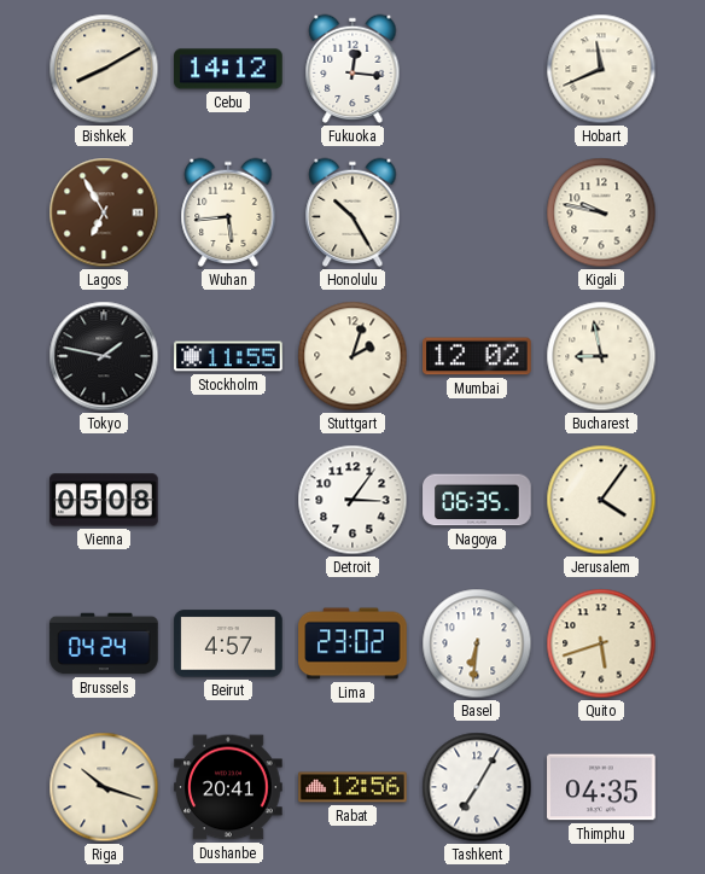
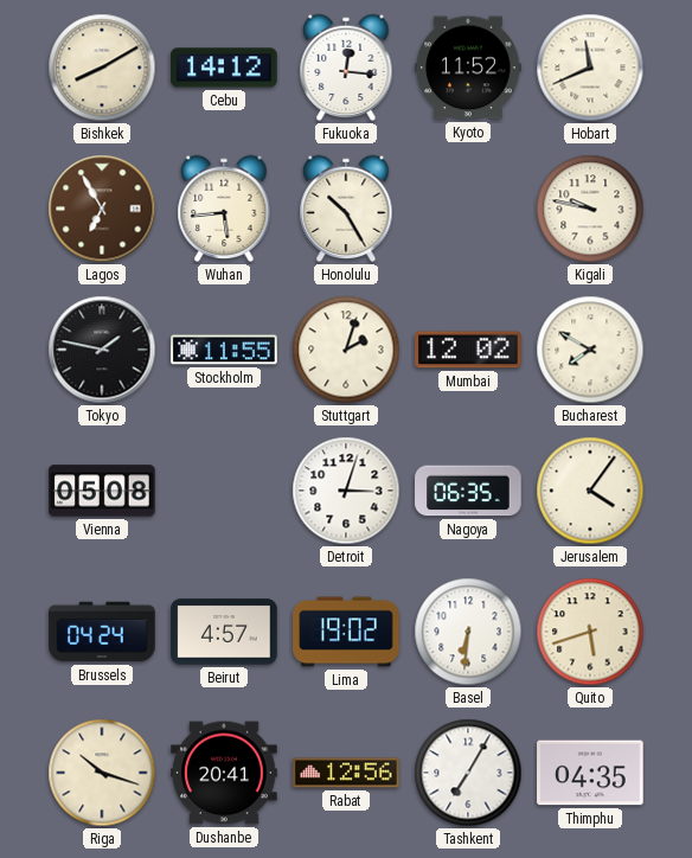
Kyoto: none -> 11:52
Bucharest: 8:58 -> 7:50
Detroit: 3:06 -> 3:03
Lima: 23:02 -> 19:02
